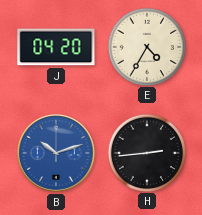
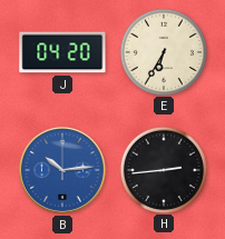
E: 4:35 -> 6:35
B: 10:12 -> 10:14
